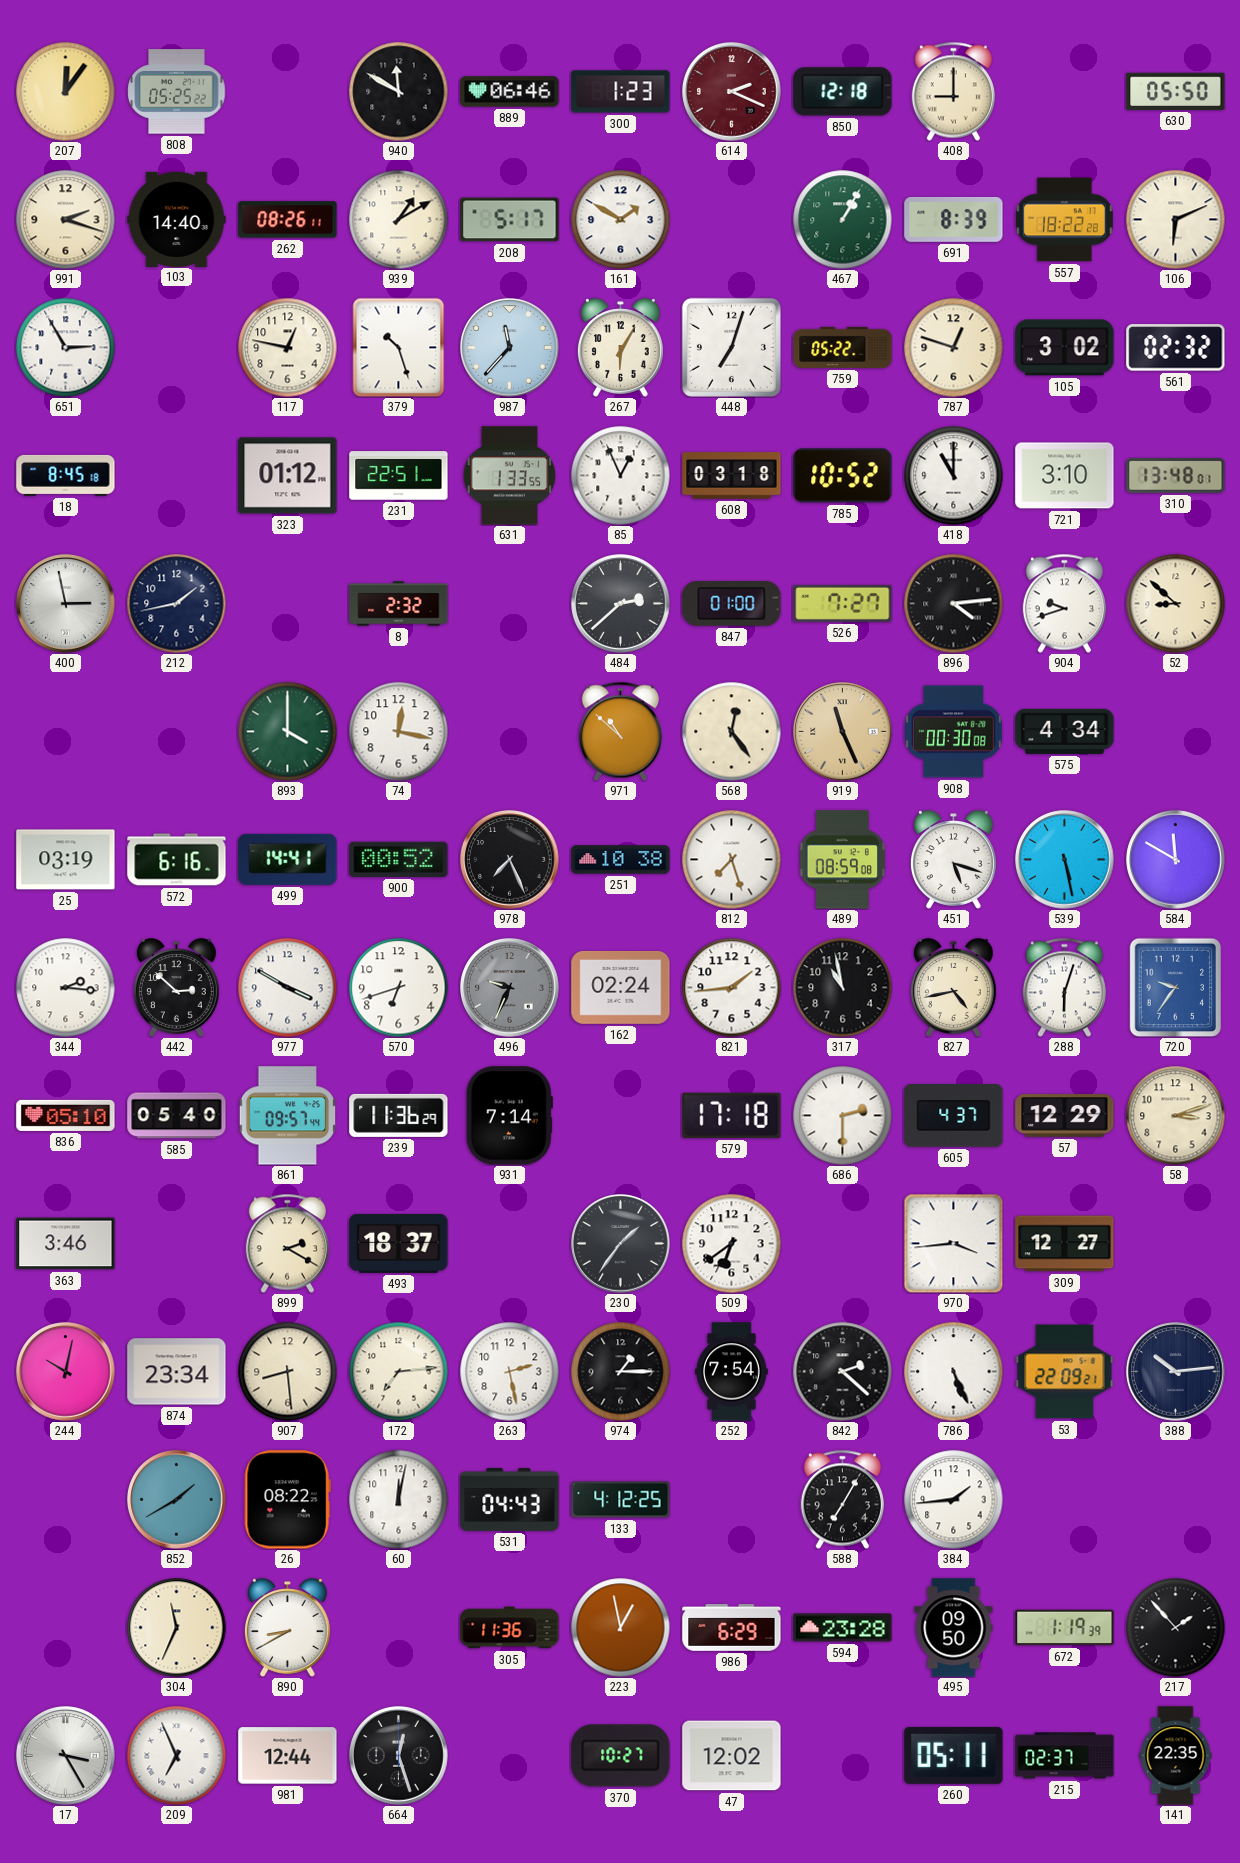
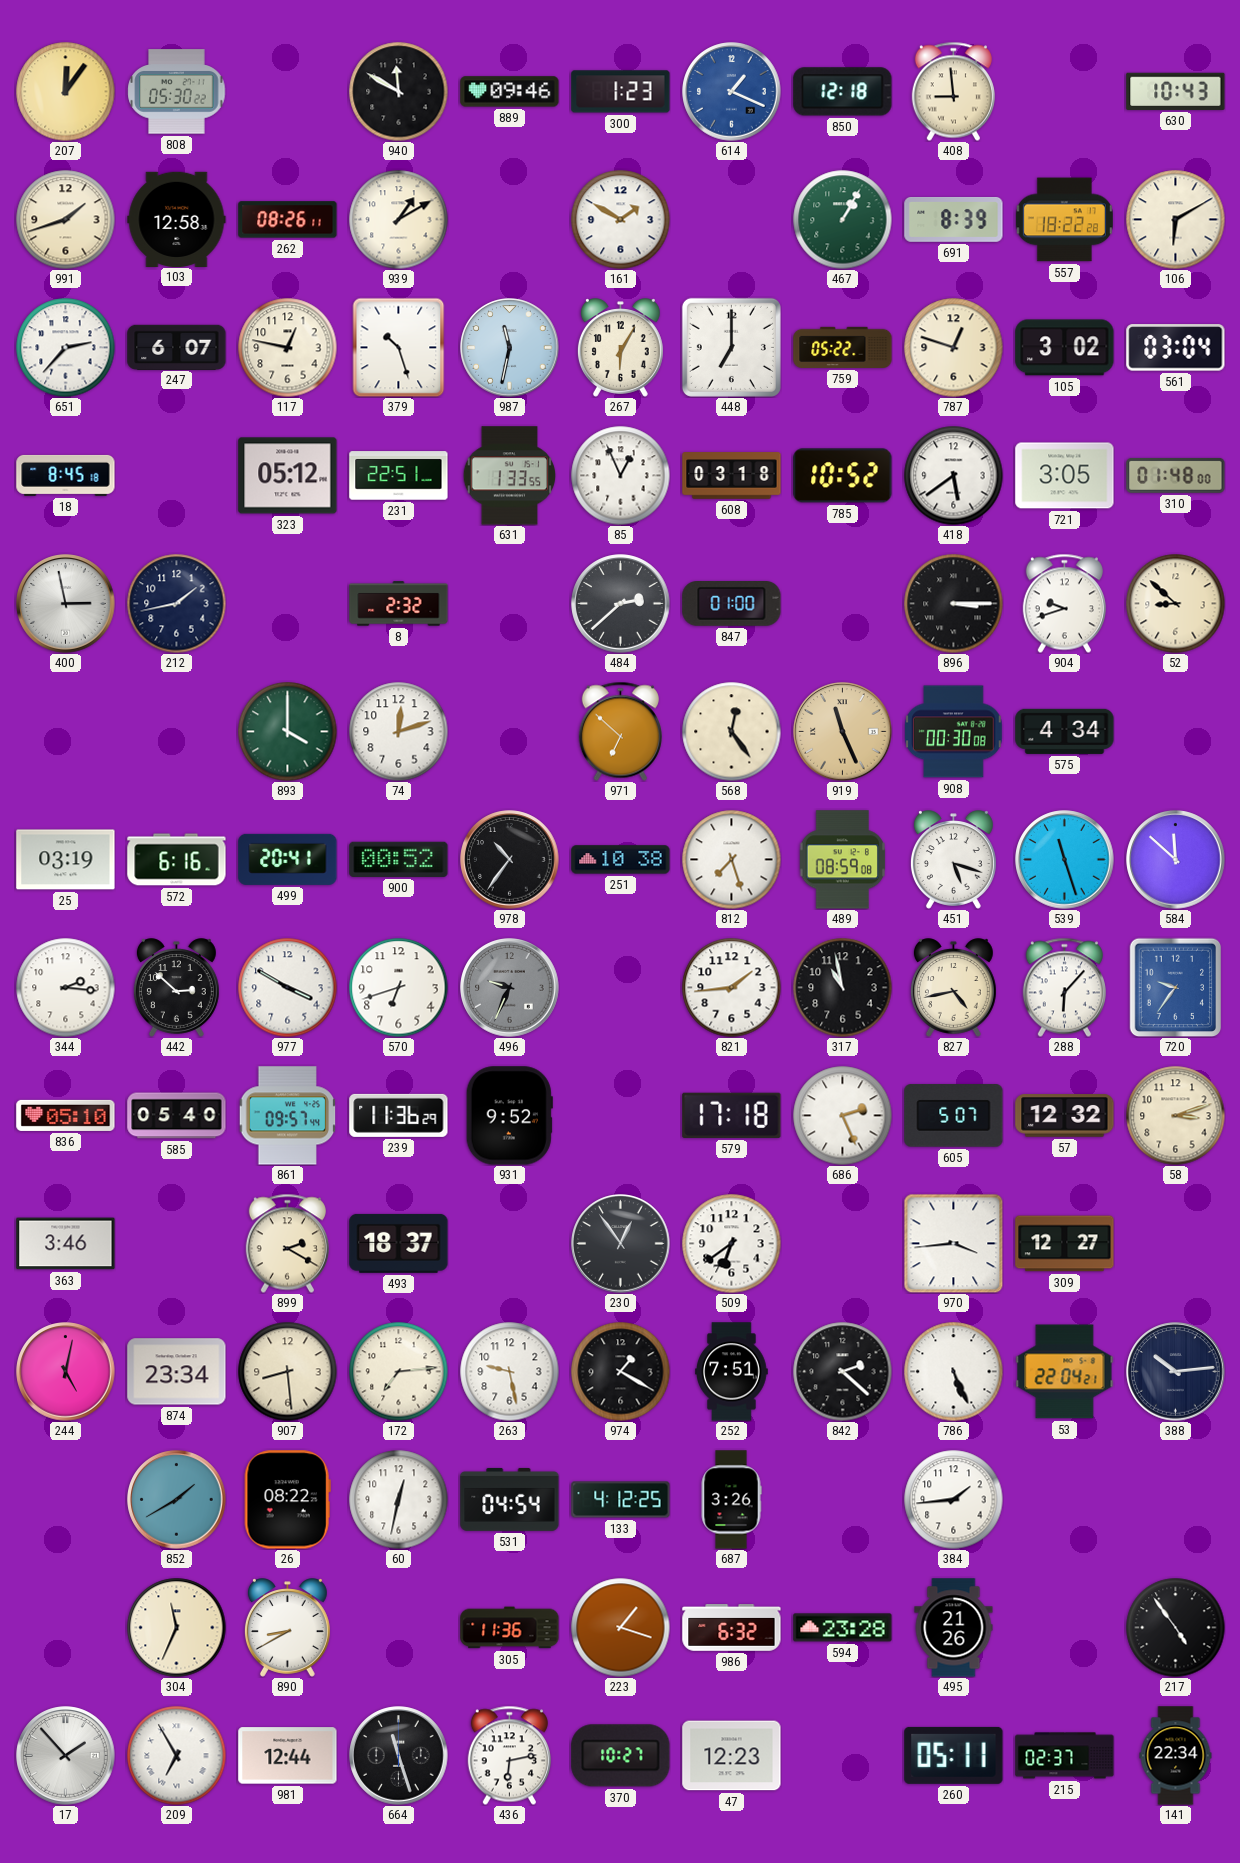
808: 05:25 -> 05:30
889: 06:46 -> 09:46
614: 2:19 -> 1:19
614 dial: burgundy -> blue
408: 9:00 -> 8:59
630: 05:50 -> 10:43
991: 2:18 -> 1:42
103: 14:40 -> 12:58
208: 5:17 -> none
106: 6:11 -> 6:10
651: 2:55 -> 2:37
247: none -> 6:07
987: 11:37 -> 11:32
448: 7:03 -> 7:00
561: 02:32 -> 03:04
323: 01:12 -> 05:12
418: 11:00 -> 5:39
721: 3:10 -> 3:05
310: 13:48 -> 01:48
526: 7:27 -> none
896: 4:14 -> 3:15
74: 12:17 -> 12:12
971: 10:52 -> 6:52
499: 14:41 -> 20:41
978: 7:26 -> 10:36
539: 5:28 -> 11:27
584: 11:50 -> 11:52
162: 02:24 -> none
288: 6:03 -> 6:07
931: 7:14 -> 9:52
686: 2:30 -> 2:26
605: 4:37 -> 5:07
57: 12:29 -> 12:32
230: 1:36 -> 12:54
244: 10:02 -> 5:02
263: 2:28 -> 9:28
974: 1:15 -> 1:20
252: 7:54 -> 7:51
53: 22:09 -> 22:04
60: 12:02 -> 12:32
531: 04:43 -> 04:54
687: none -> 3:26
588: 7:05 -> none
223: 12:58 -> 1:18
986: 6:29 -> 6:32
495: 09:50 -> 21:26
672: 1:19 -> none
217: 1:53 -> 4:54
17: 3:25 -> 1:53
209: 6:56 -> 6:55
664: 12:27 -> 11:27
436: none -> 6:13
47: 12:02 -> 12:23
141: 22:35 -> 22:34
